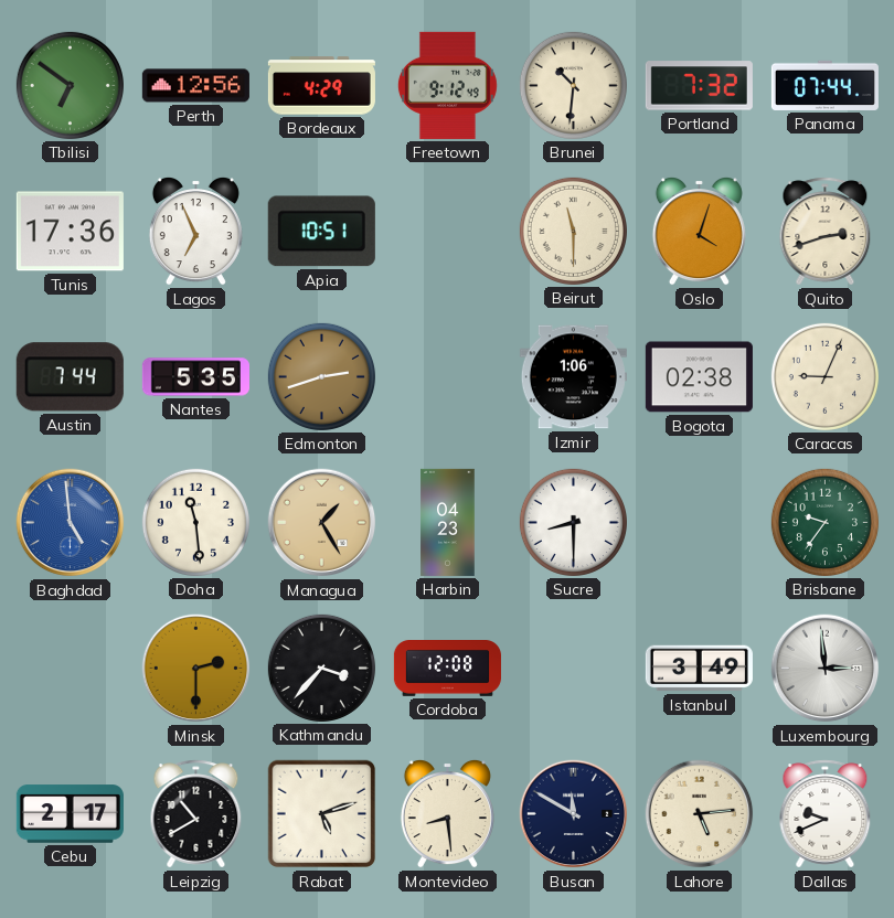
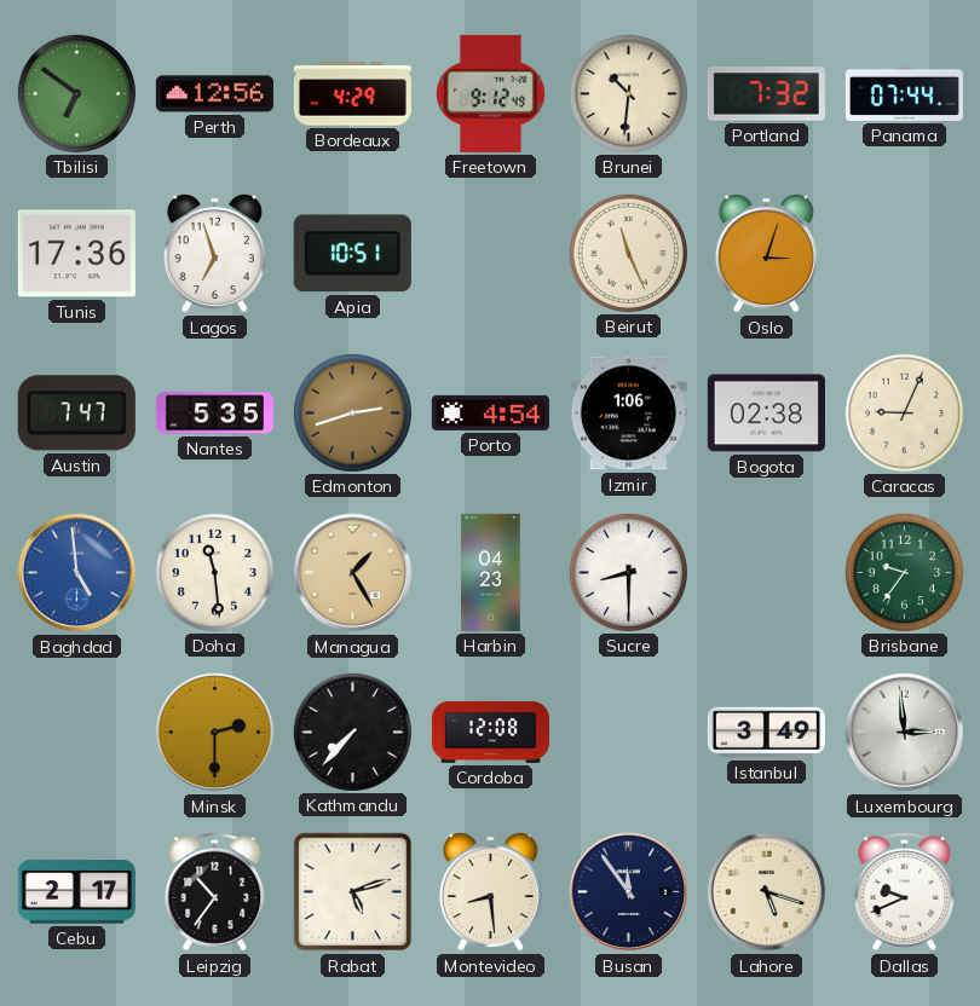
Lagos: 6:56 -> 6:57
Beirut: 11:30 -> 11:26
Oslo: 4:03 -> 3:03
Quito: 2:42 -> none
Austin: 7:44 -> 7:47
Porto: none -> 4:54
Kathmandu: 3:37 -> 7:37
Leipzig: 10:40 -> 10:36
Busan: 11:50 -> 11:54
Lahore: 5:14 -> 5:18
